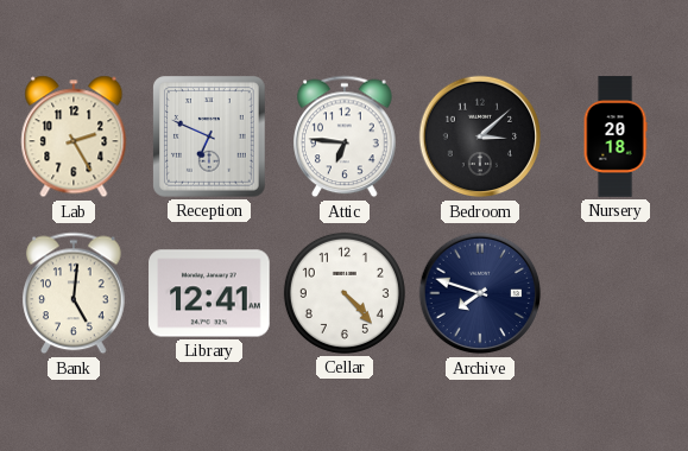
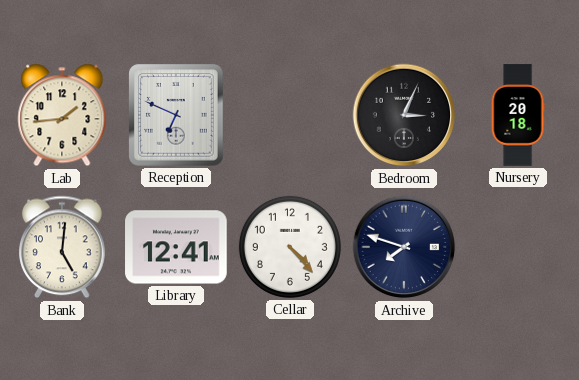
Lab: 2:25 -> 1:44
Attic: 6:46 -> none
Bedroom: 3:08 -> 3:04
